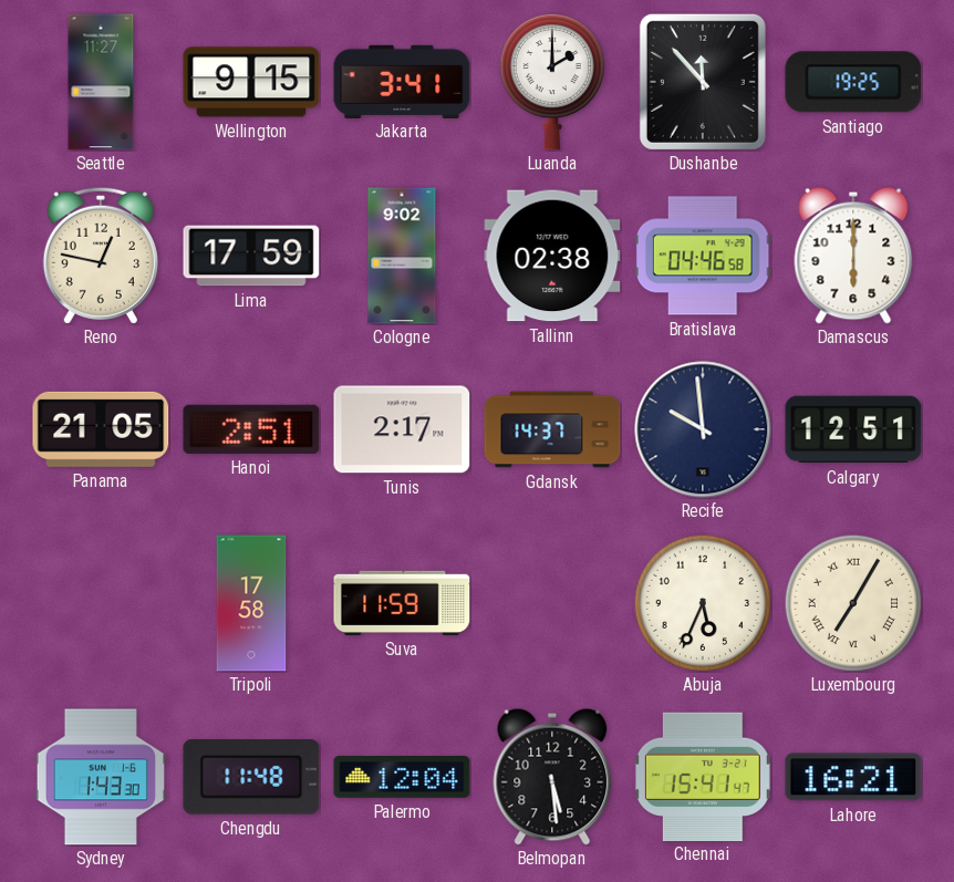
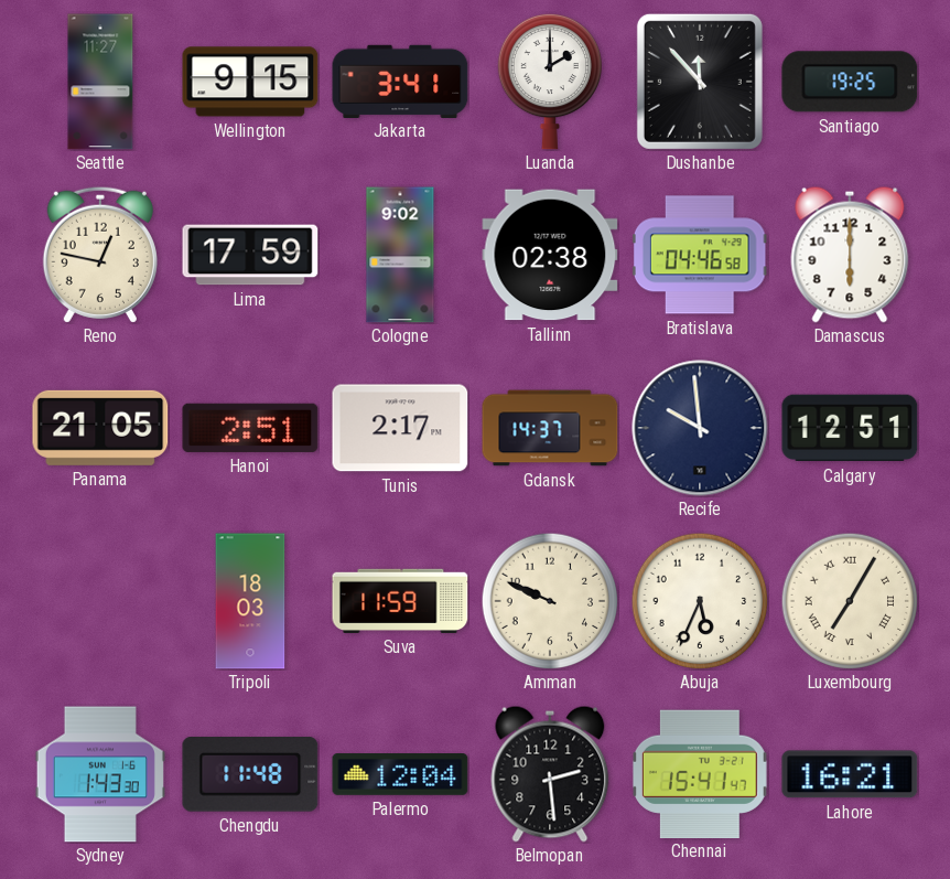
Tripoli: 17:58 -> 18:03
Amman: none -> 9:49
Belmopan: 5:29 -> 2:29
